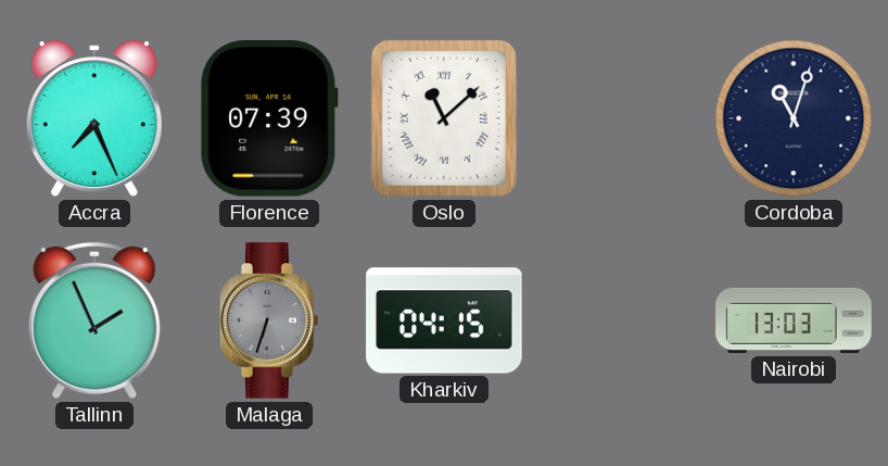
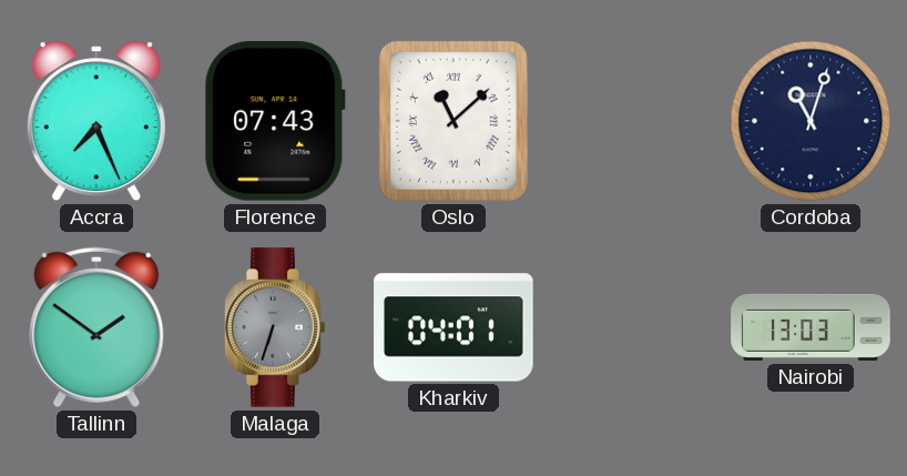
Florence: 07:39 -> 07:43
Tallinn: 1:56 -> 1:51
Kharkiv: 04:15 -> 04:01
